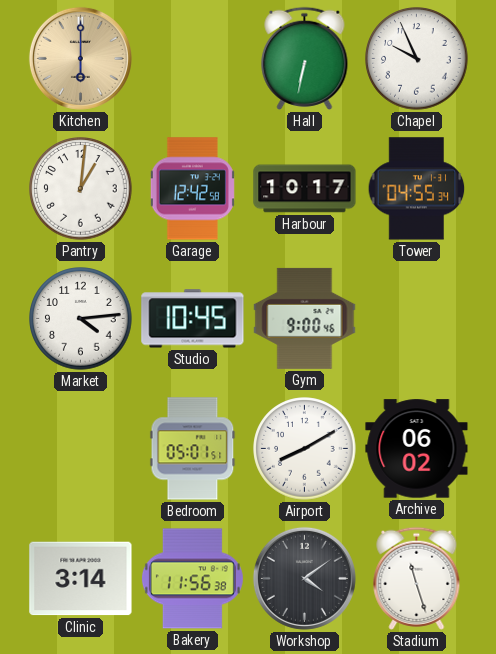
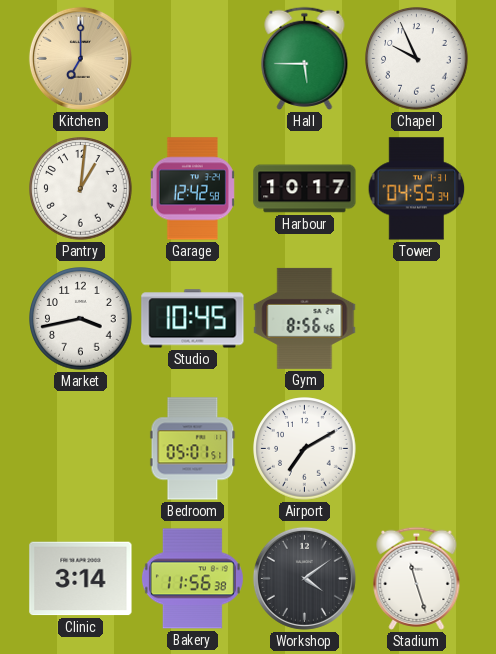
Kitchen: 6:00 -> 7:00
Hall: 6:32 -> 5:45
Market: 4:14 -> 3:43
Gym: 9:00 -> 8:56
Airport: 8:10 -> 7:10
Archive: 06:02 -> none
